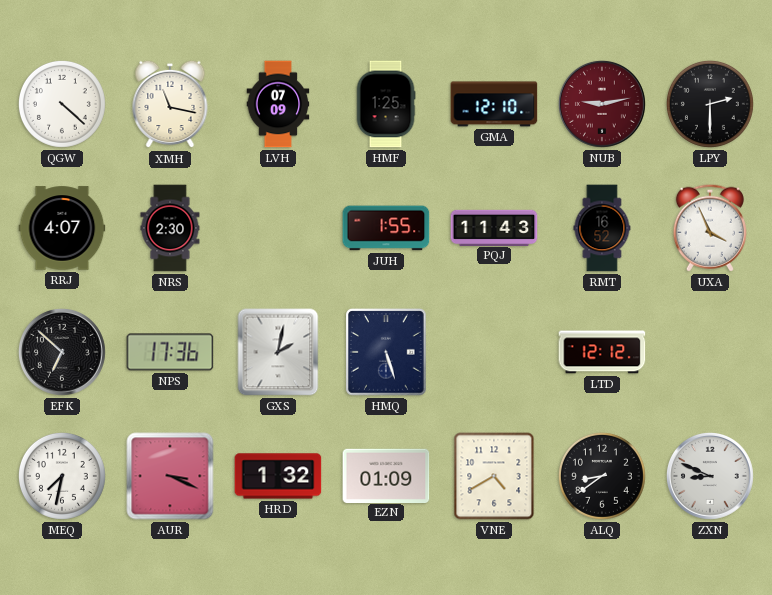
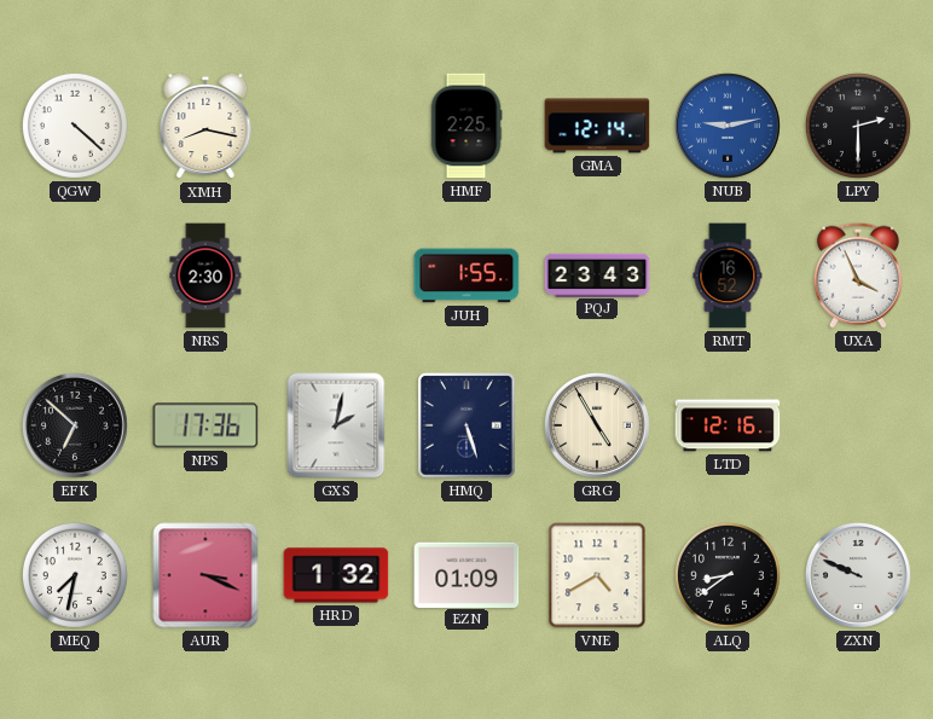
XMH: 11:17 -> 8:17
LVH: 07:09 -> none
HMF: 1:25 -> 2:25
GMA: 12:10 -> 12:14
NUB dial: burgundy -> blue
RRJ: 4:07 -> none
PQJ: 11:43 -> 23:43
GRG: none -> 4:55
LTD: 12:12 -> 12:16
ZXN: 8:49 -> 9:49
